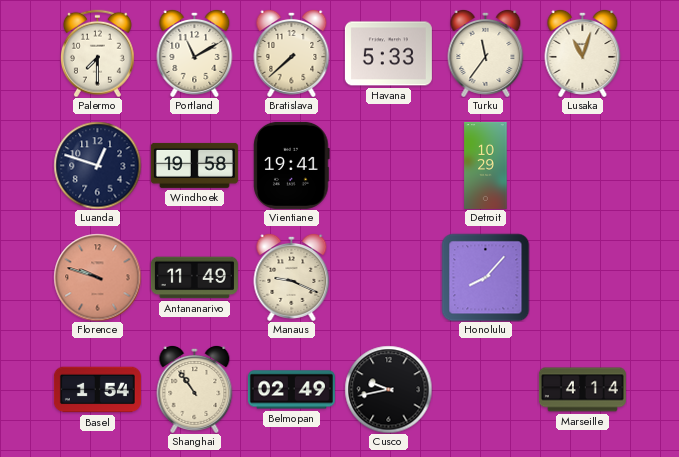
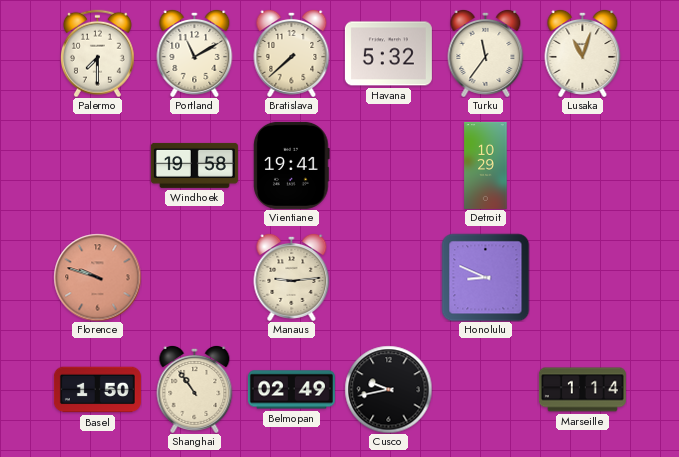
Havana: 5:33 -> 5:32
Luanda: 12:48 -> none
Antananarivo: 11:49 -> none
Manaus: 9:19 -> 9:14
Honolulu: 8:07 -> 8:49
Basel: 1:54 -> 1:50
Marseille: 4:14 -> 1:14
